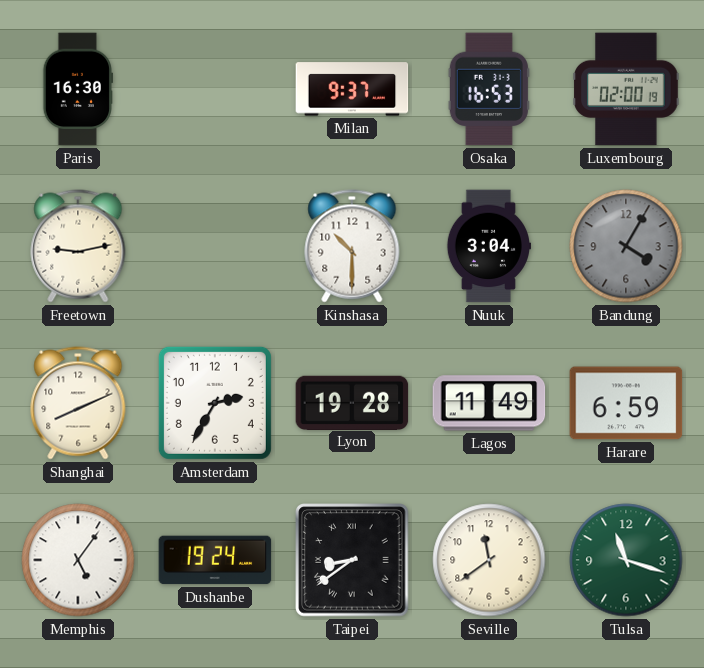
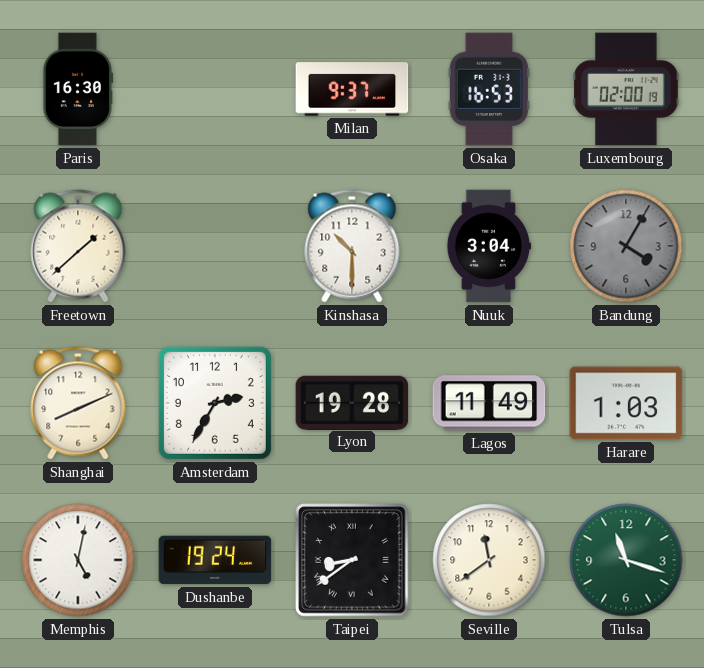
Freetown: 9:13 -> 1:38
Harare: 6:59 -> 1:03
Memphis: 5:06 -> 5:02
